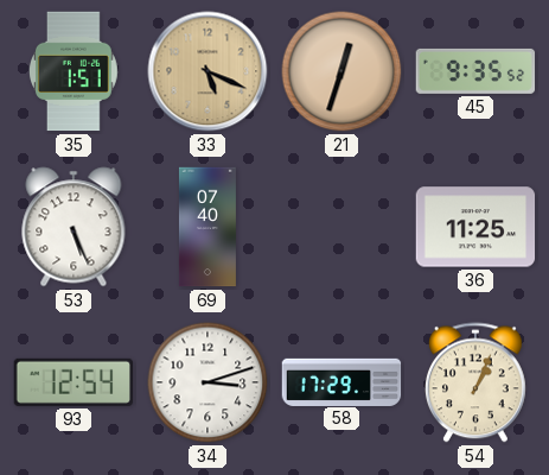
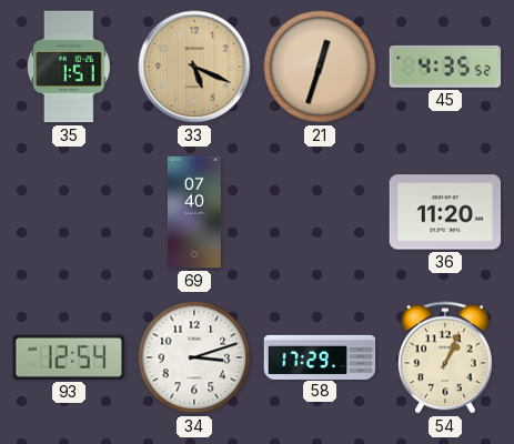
45: 9:35 -> 4:35
53: 5:26 -> none
36: 11:25 -> 11:20
